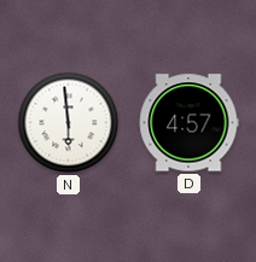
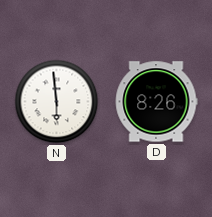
D: 4:57 -> 8:26
